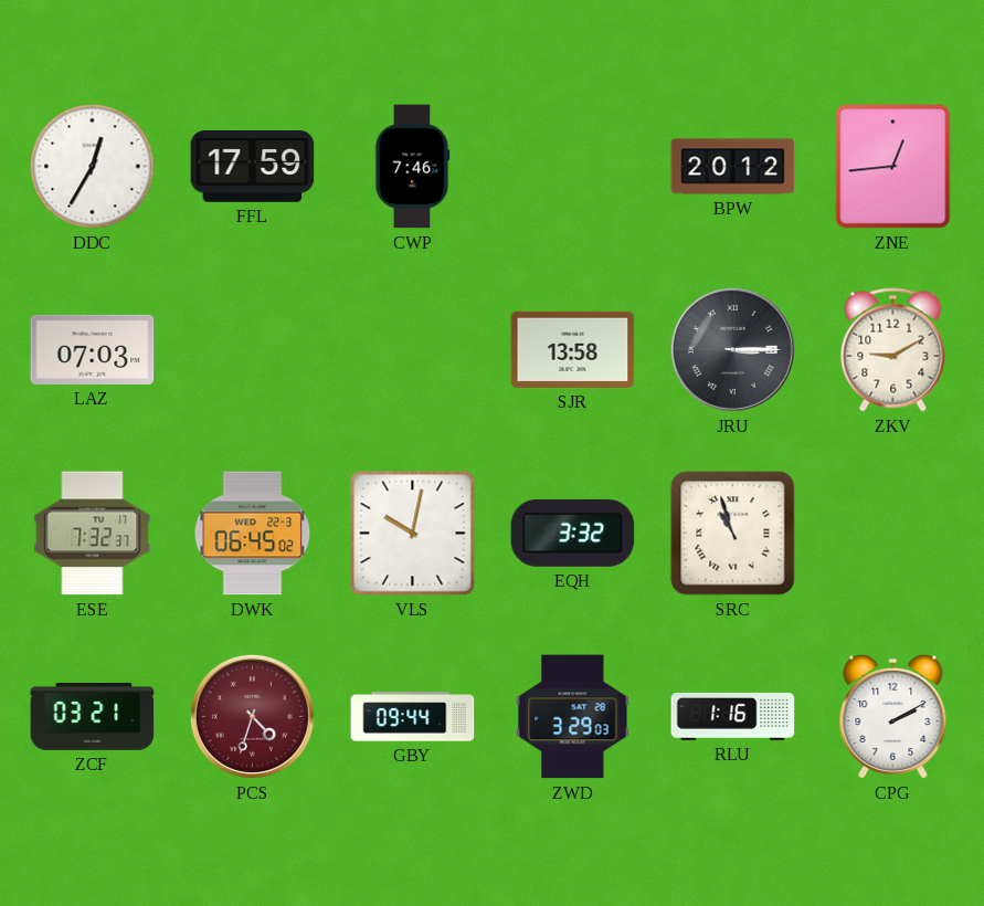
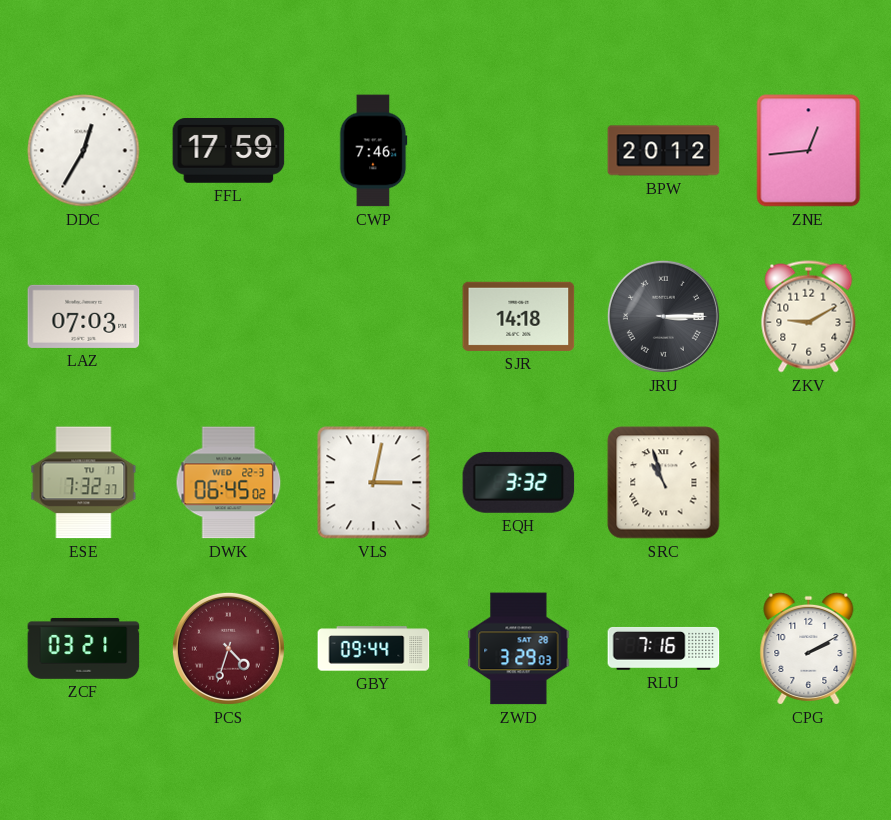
SJR: 13:58 -> 14:18
VLS: 10:02 -> 3:02
RLU: 1:16 -> 7:16
